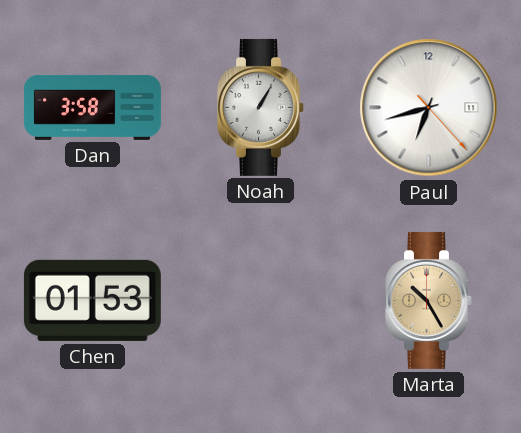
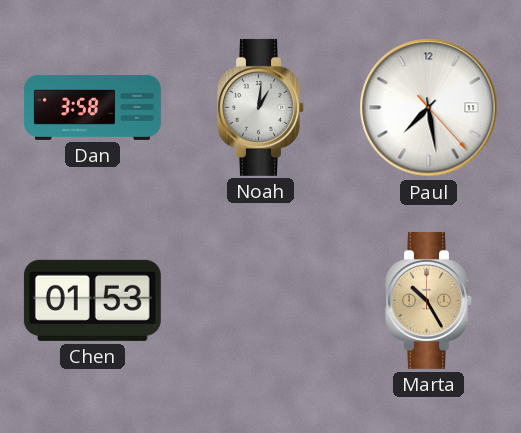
Noah: 1:05 -> 1:01
Paul: 6:42 -> 7:28
